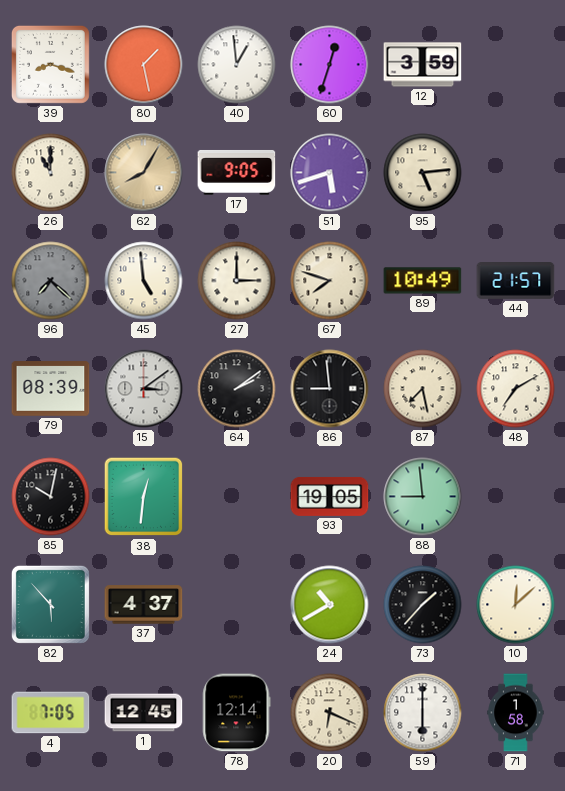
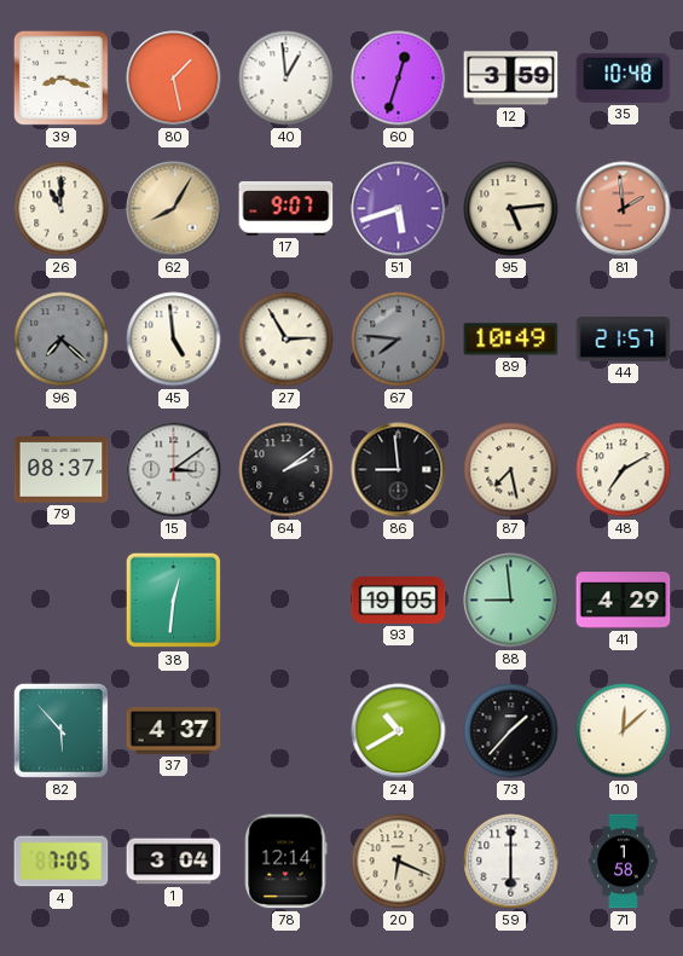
35: none -> 10:48
17: 9:05 -> 9:07
81: none -> 1:59
27: 3:00 -> 2:55
67: 7:48 -> 7:46
67 dial: cream -> grey
79: 08:39 -> 08:37
85: 10:02 -> none
41: none -> 4:29
1: 12:45 -> 3:04
